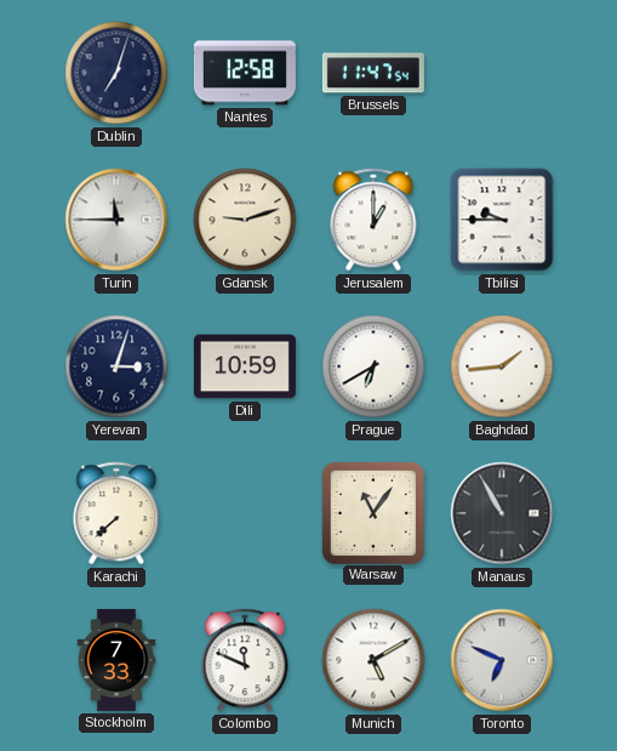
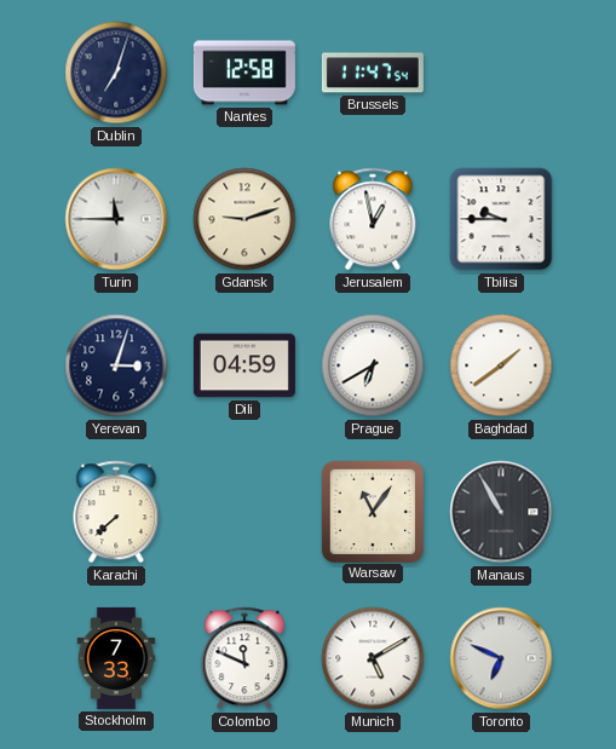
Jerusalem: 1:00 -> 12:58
Dili: 10:59 -> 04:59
Baghdad: 1:44 -> 1:39
